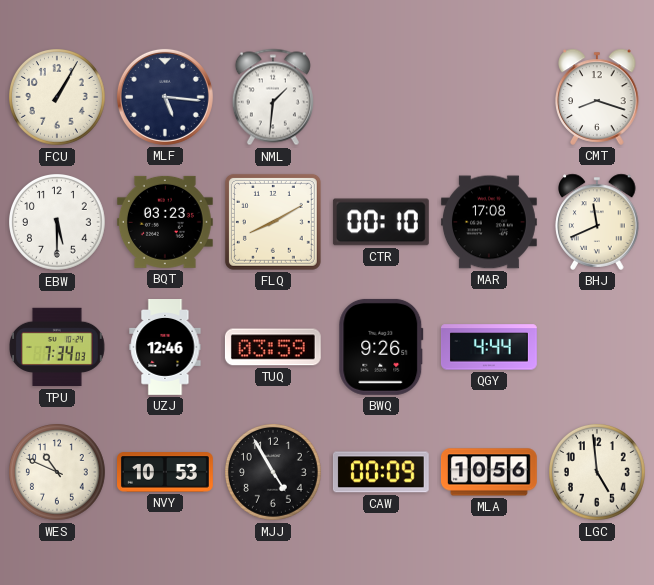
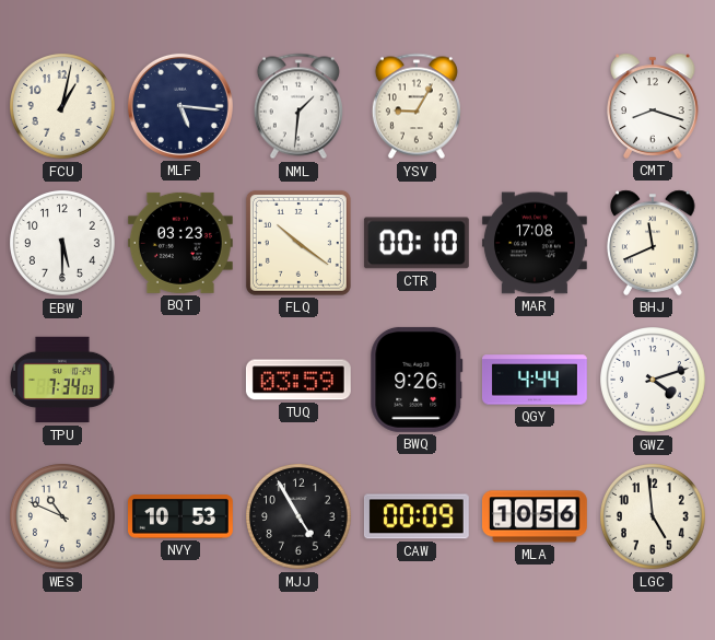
FCU: 1:05 -> 1:02
YSV: none -> 9:05
FLQ: 8:10 -> 10:21
UZJ: 12:46 -> none
GWZ: none -> 4:12
